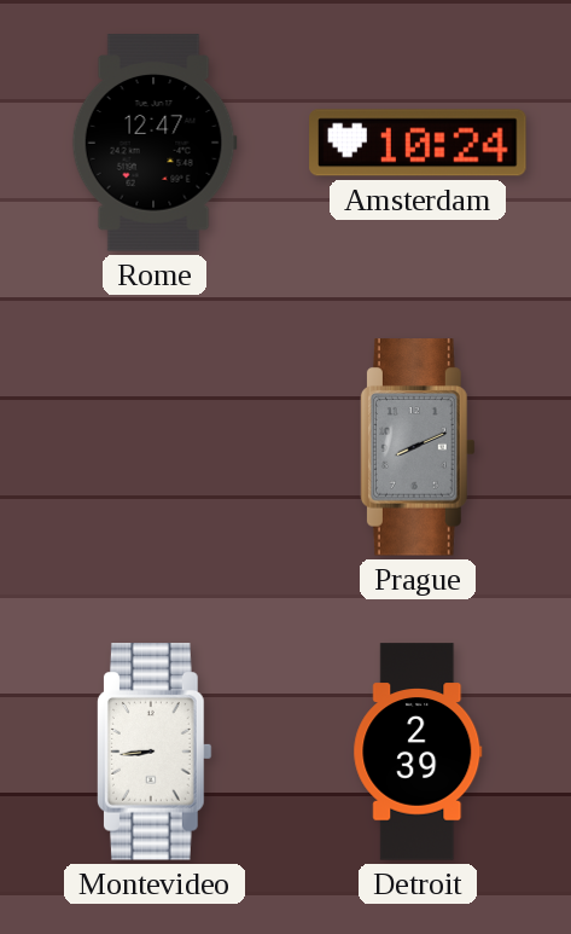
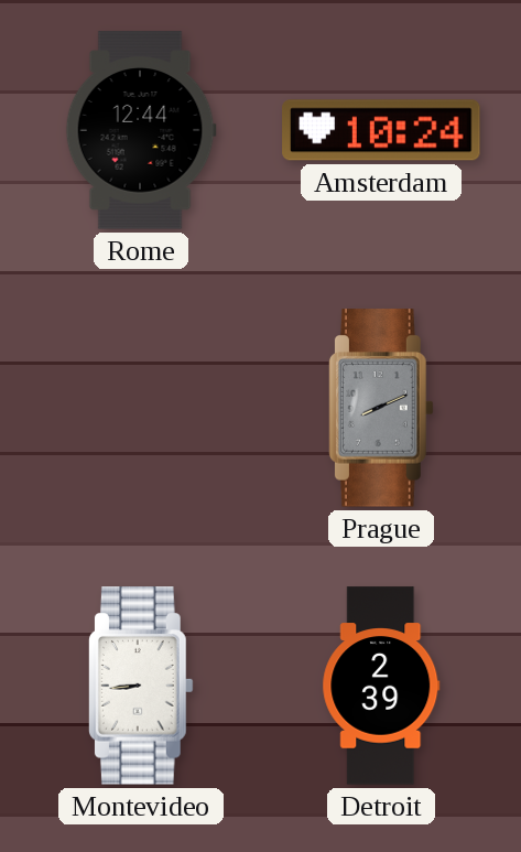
Rome: 12:47 -> 12:44
